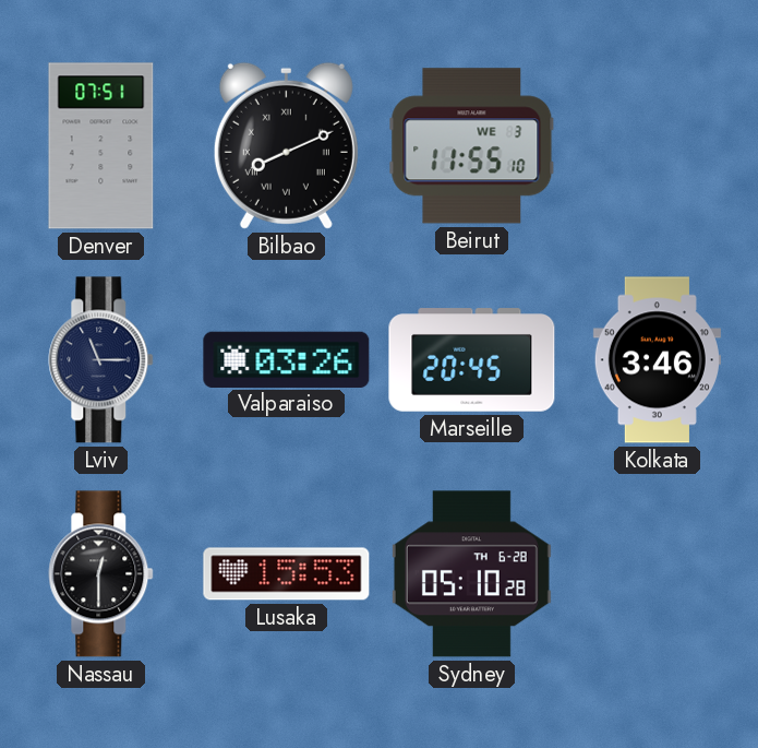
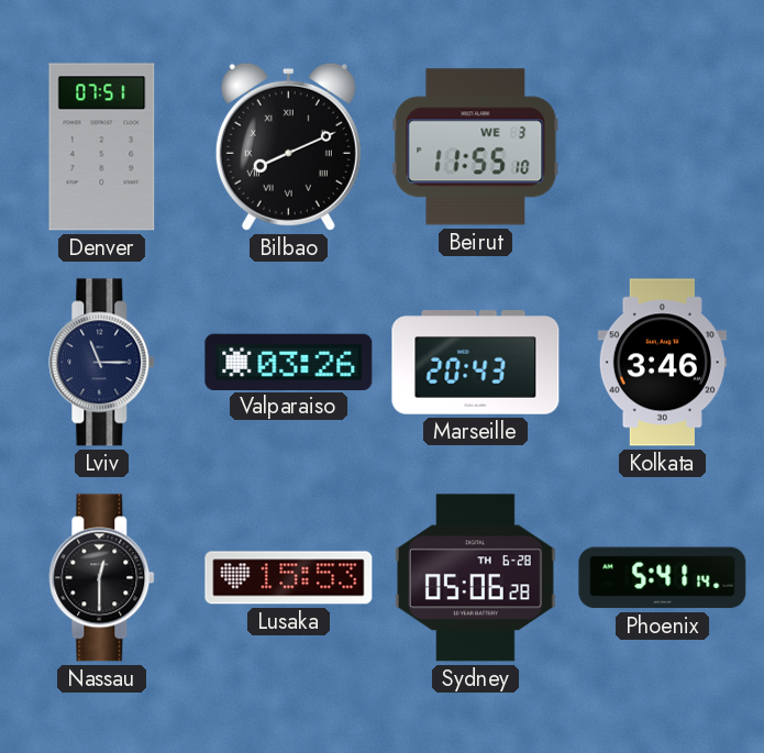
Marseille: 20:45 -> 20:43
Sydney: 05:10 -> 05:06
Phoenix: none -> 5:41
